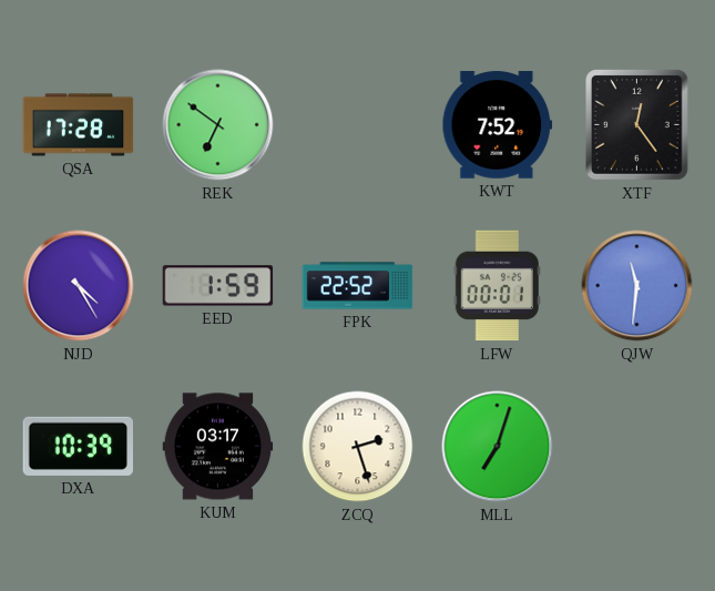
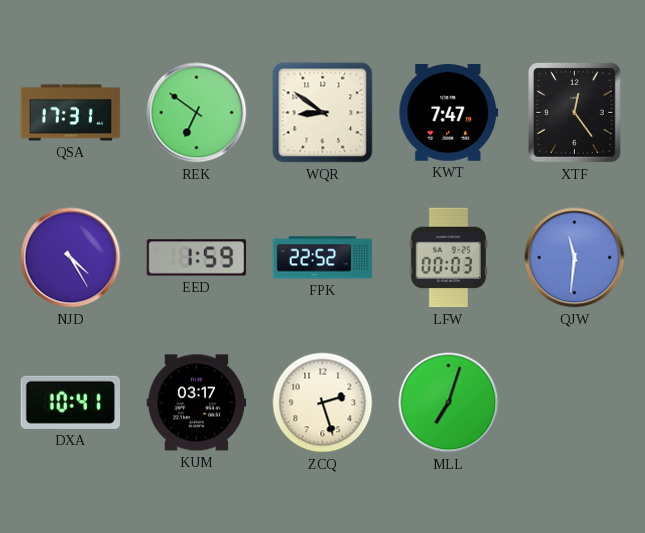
QSA: 17:28 -> 17:31
WQR: none -> 8:51
KWT: 7:52 -> 7:47
LFW: 00:01 -> 00:03
DXA: 10:39 -> 10:41
